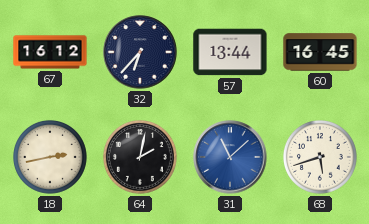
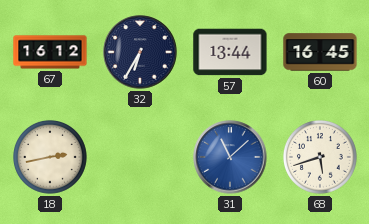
32: 6:37 -> 6:35
64: 2:02 -> none
